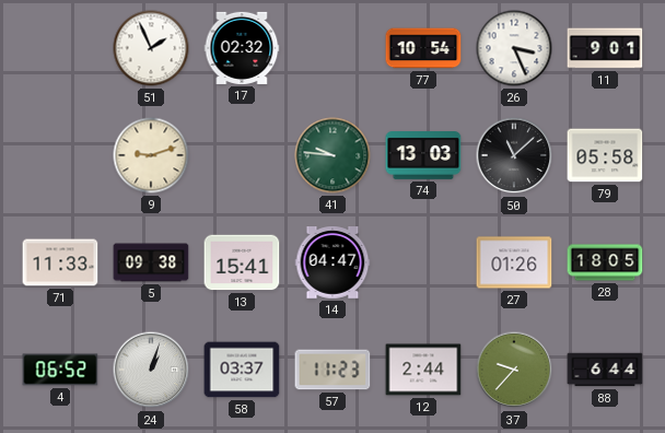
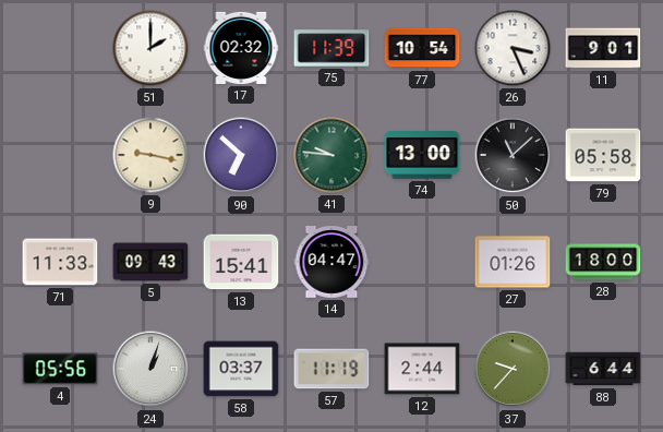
51: 1:56 -> 2:00
75: none -> 11:39
9: 9:12 -> 9:17
90: none -> 6:52
74: 13:03 -> 13:00
5: 09:38 -> 09:43
28: 18:05 -> 18:00
4: 06:52 -> 05:56
57: 11:23 -> 11:19
